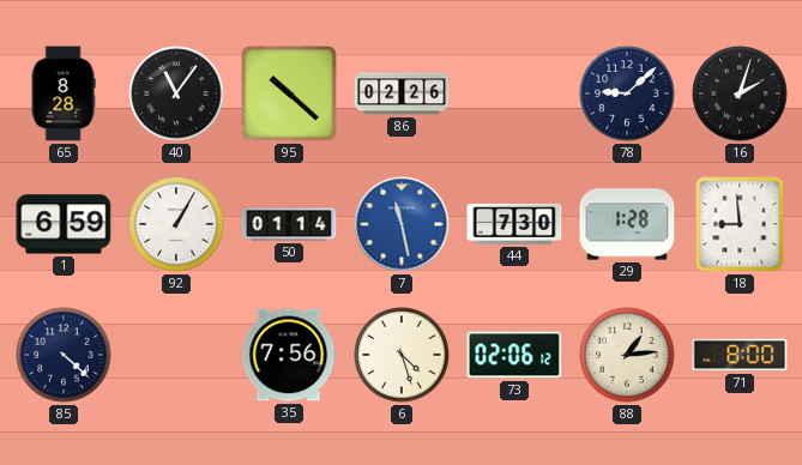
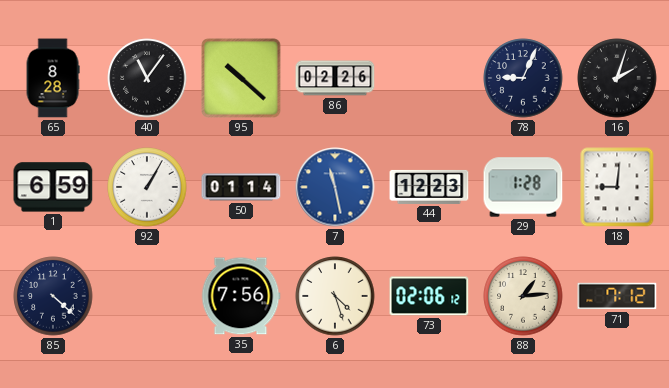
78: 9:08 -> 9:04
44: 7:30 -> 12:23
18: 8:59 -> 9:01
71: 8:00 -> 7:12
